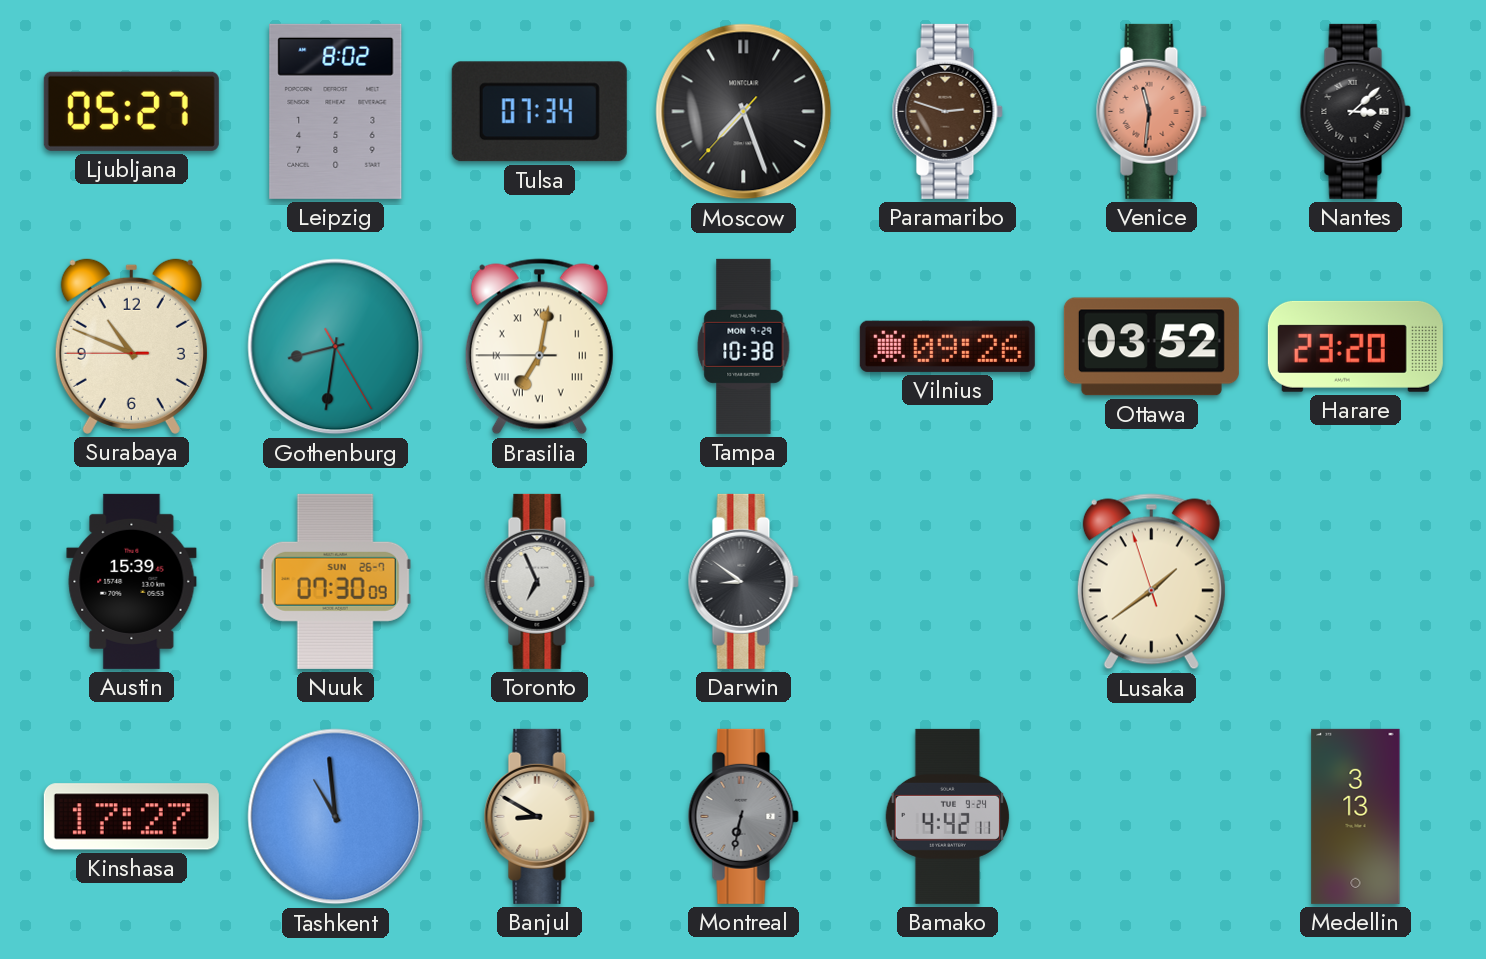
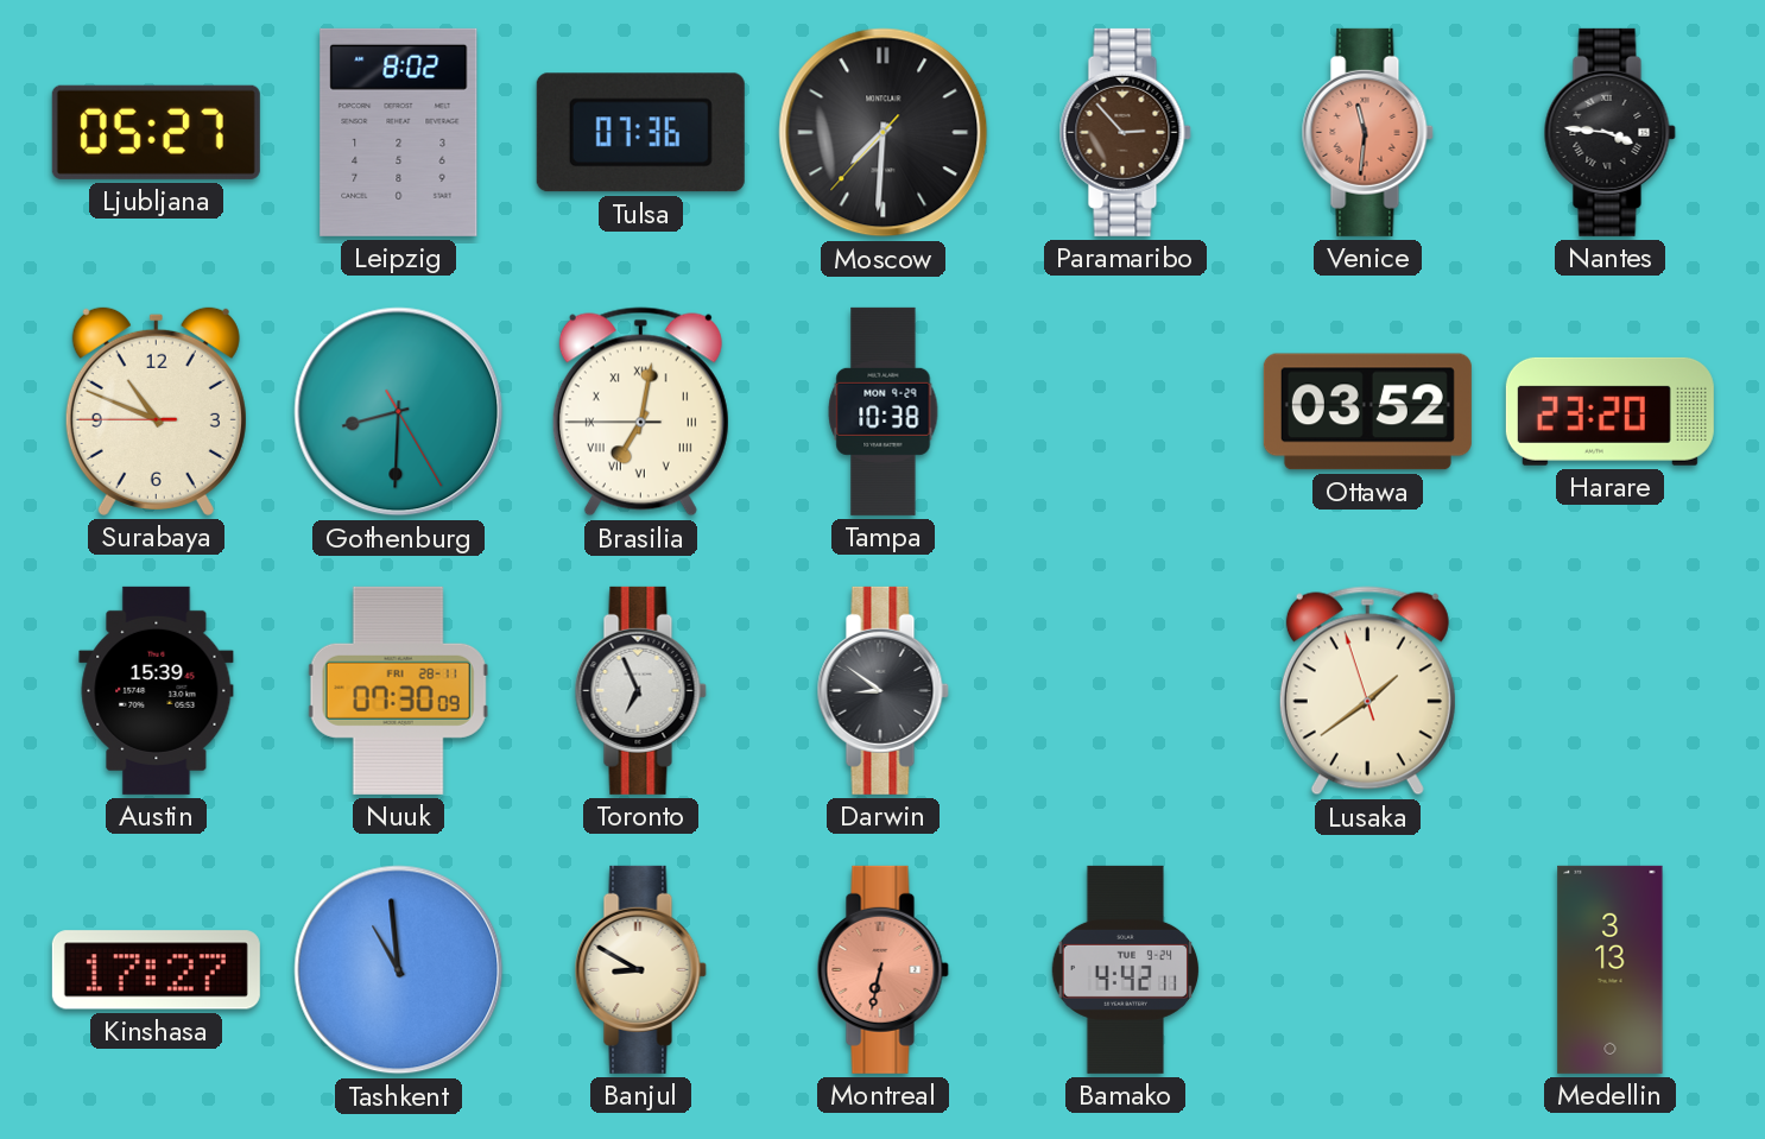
Tulsa: 07:34 -> 07:36
Moscow: 7:26 -> 7:30
Paramaribo: 2:48 -> 2:53
Nantes: 3:08 -> 3:46
Gothenburg: 8:31 -> 8:30
Vilnius: 09:26 -> none
Nuuk date: SUN 26-7 -> FRI 28-11
Montreal dial: grey -> salmon
